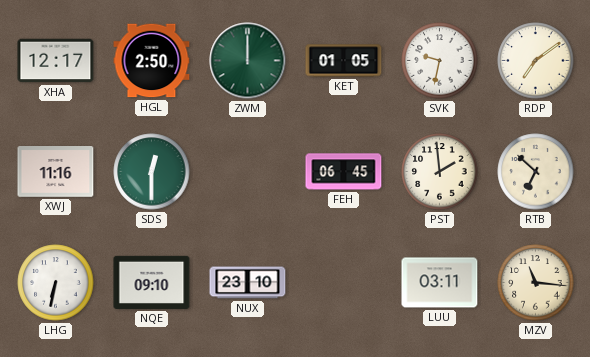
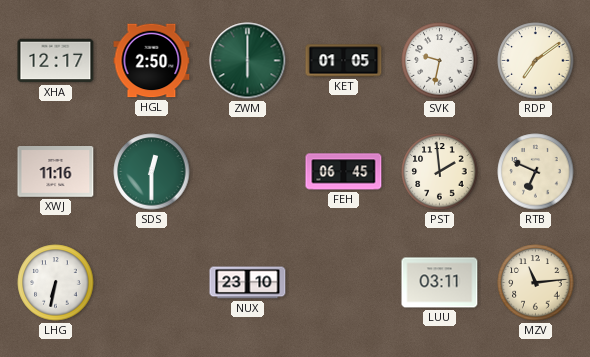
ZWM: 12:00 -> 6:00
RTB: 6:52 -> 6:49
NQE: 09:10 -> none
MZV: 11:16 -> 11:14
